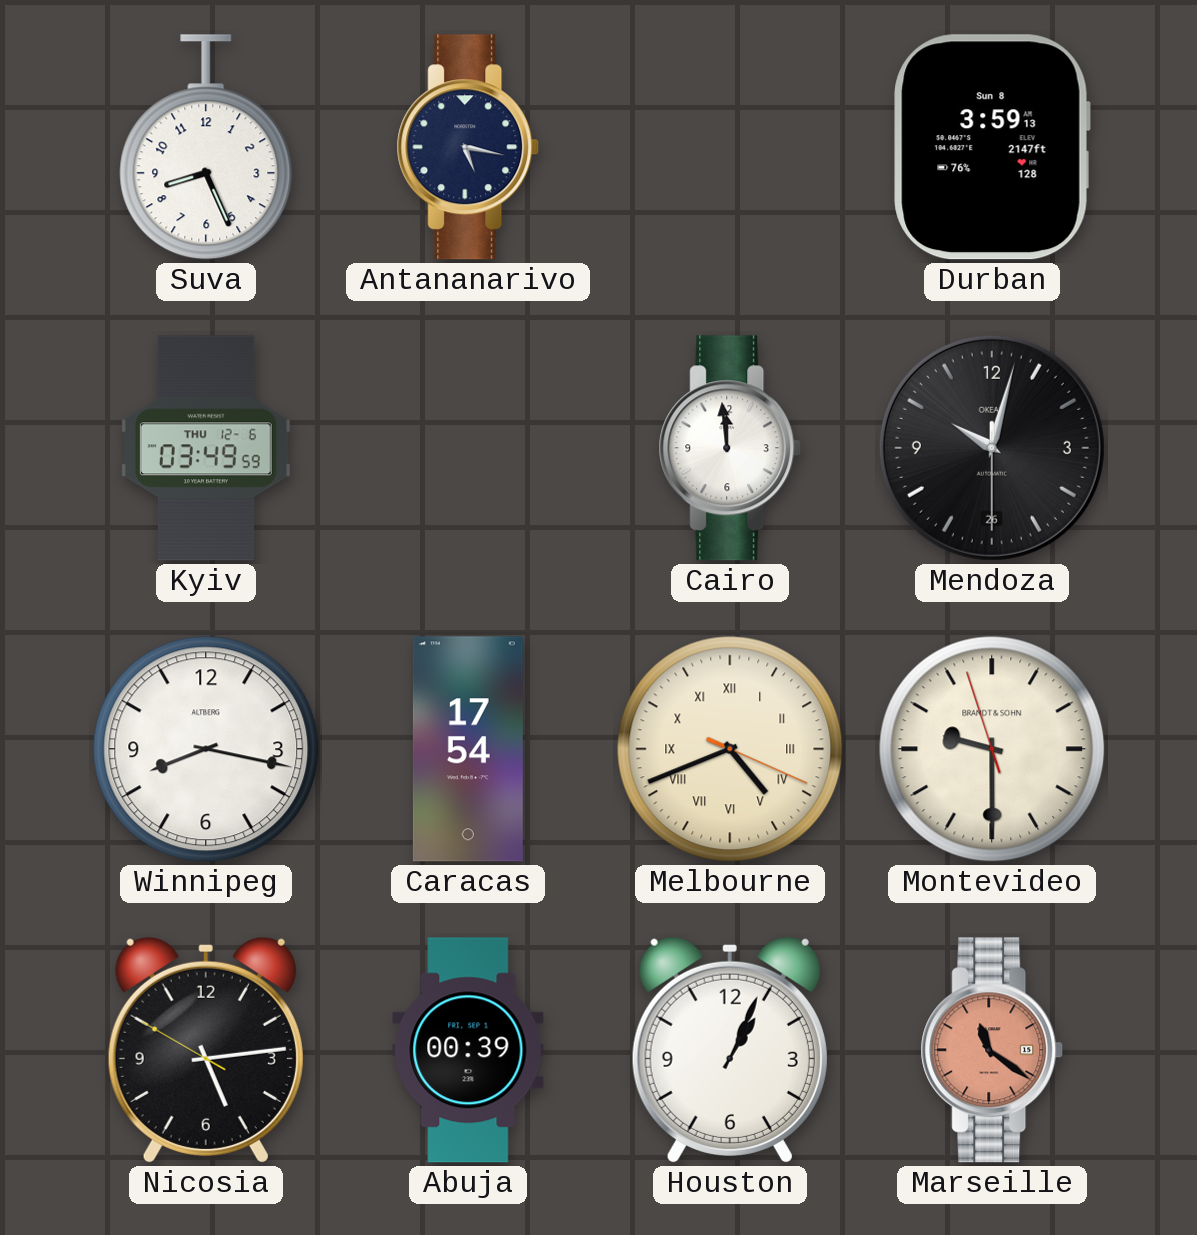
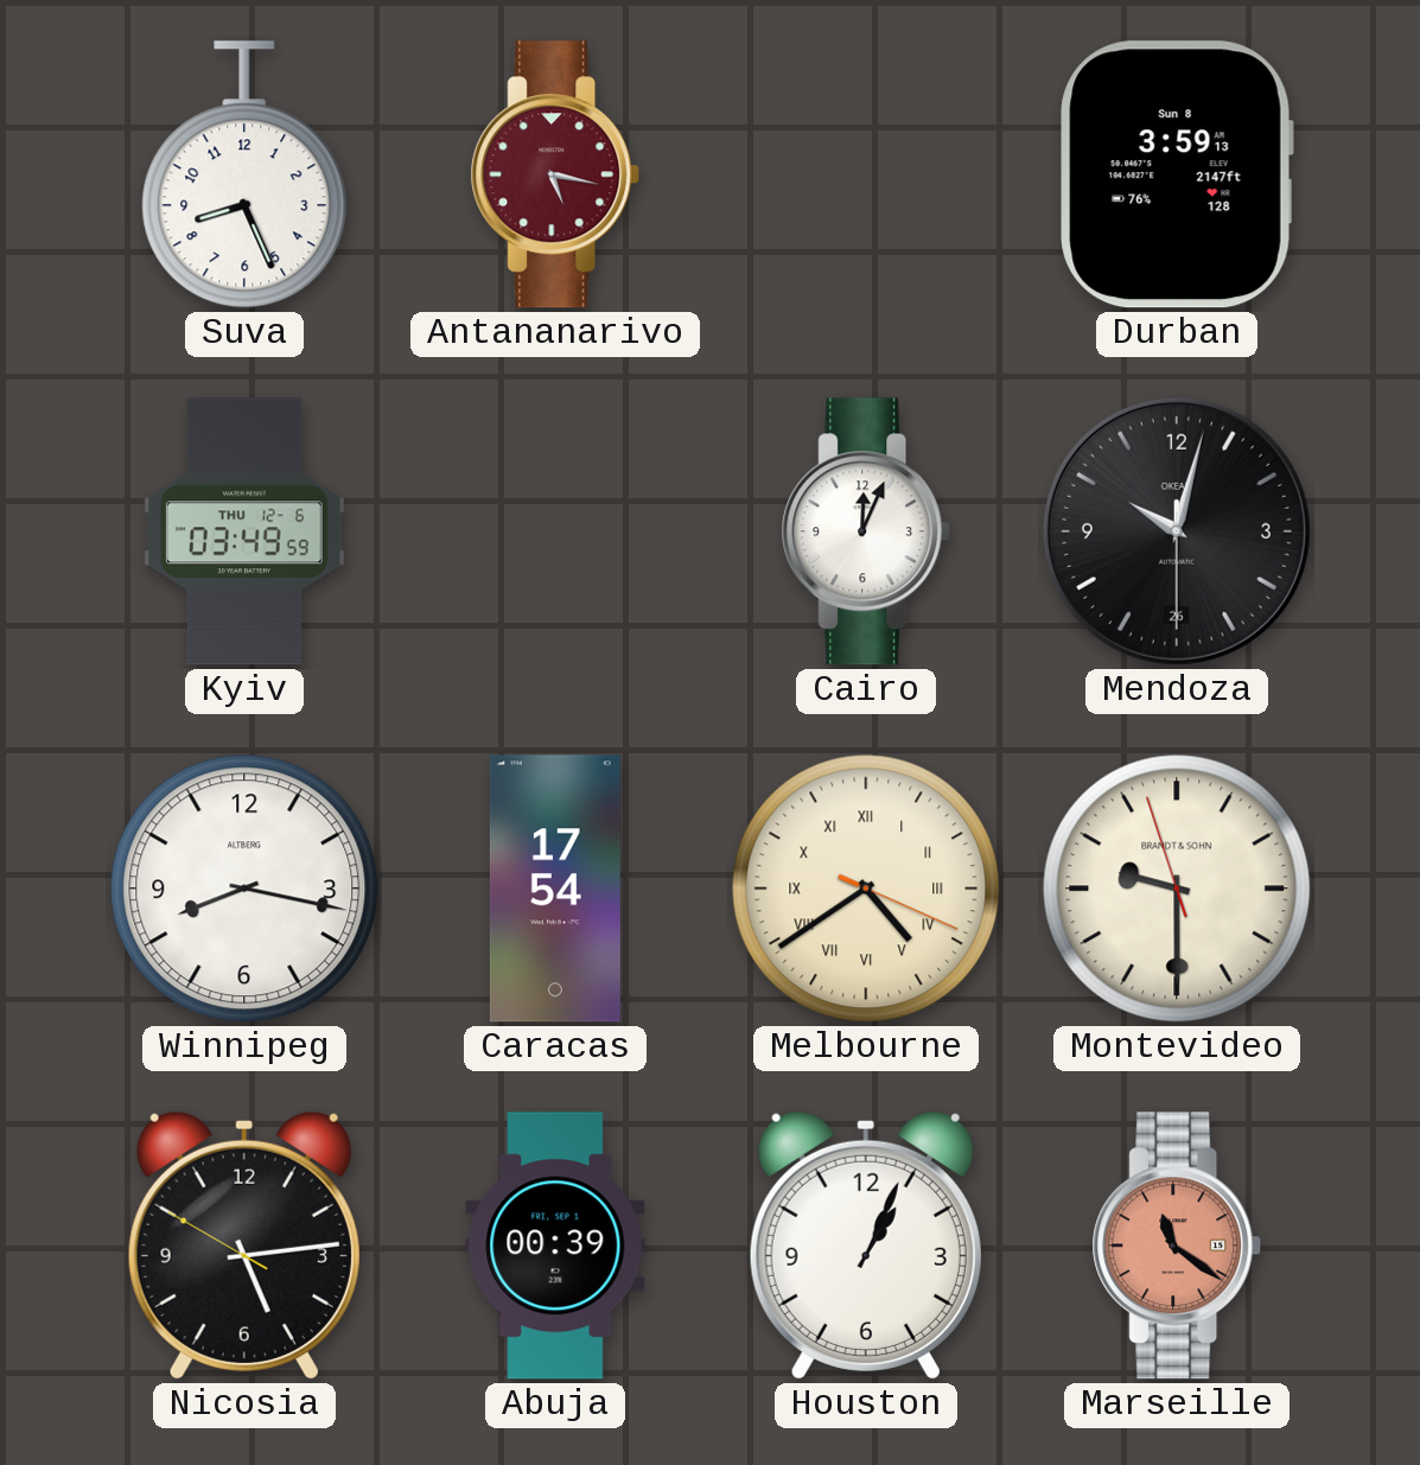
Antananarivo dial: navy -> burgundy
Cairo: 11:59 -> 12:04
Melbourne: 4:41 -> 4:39
